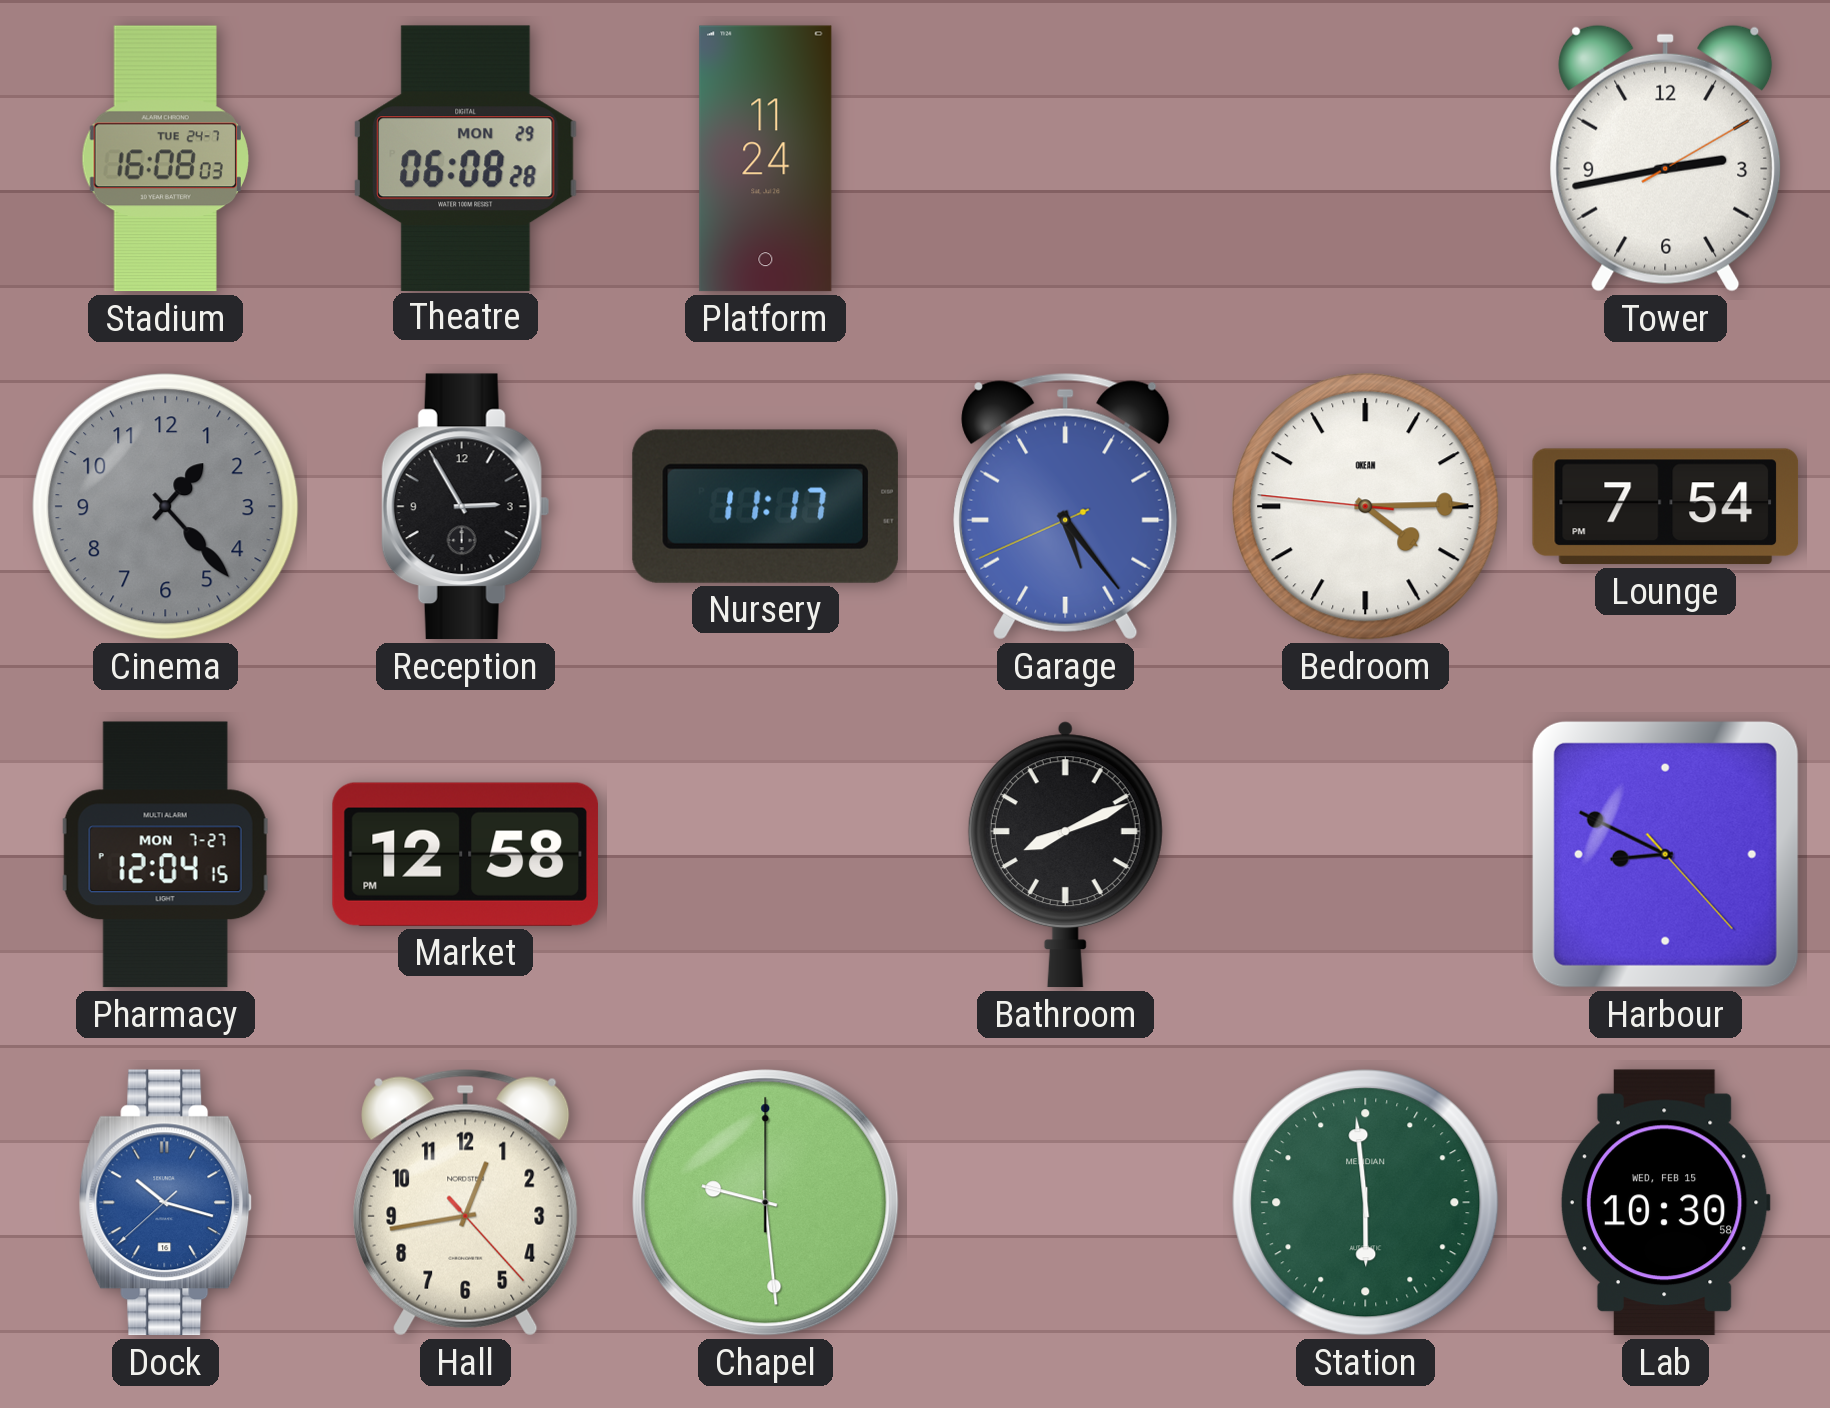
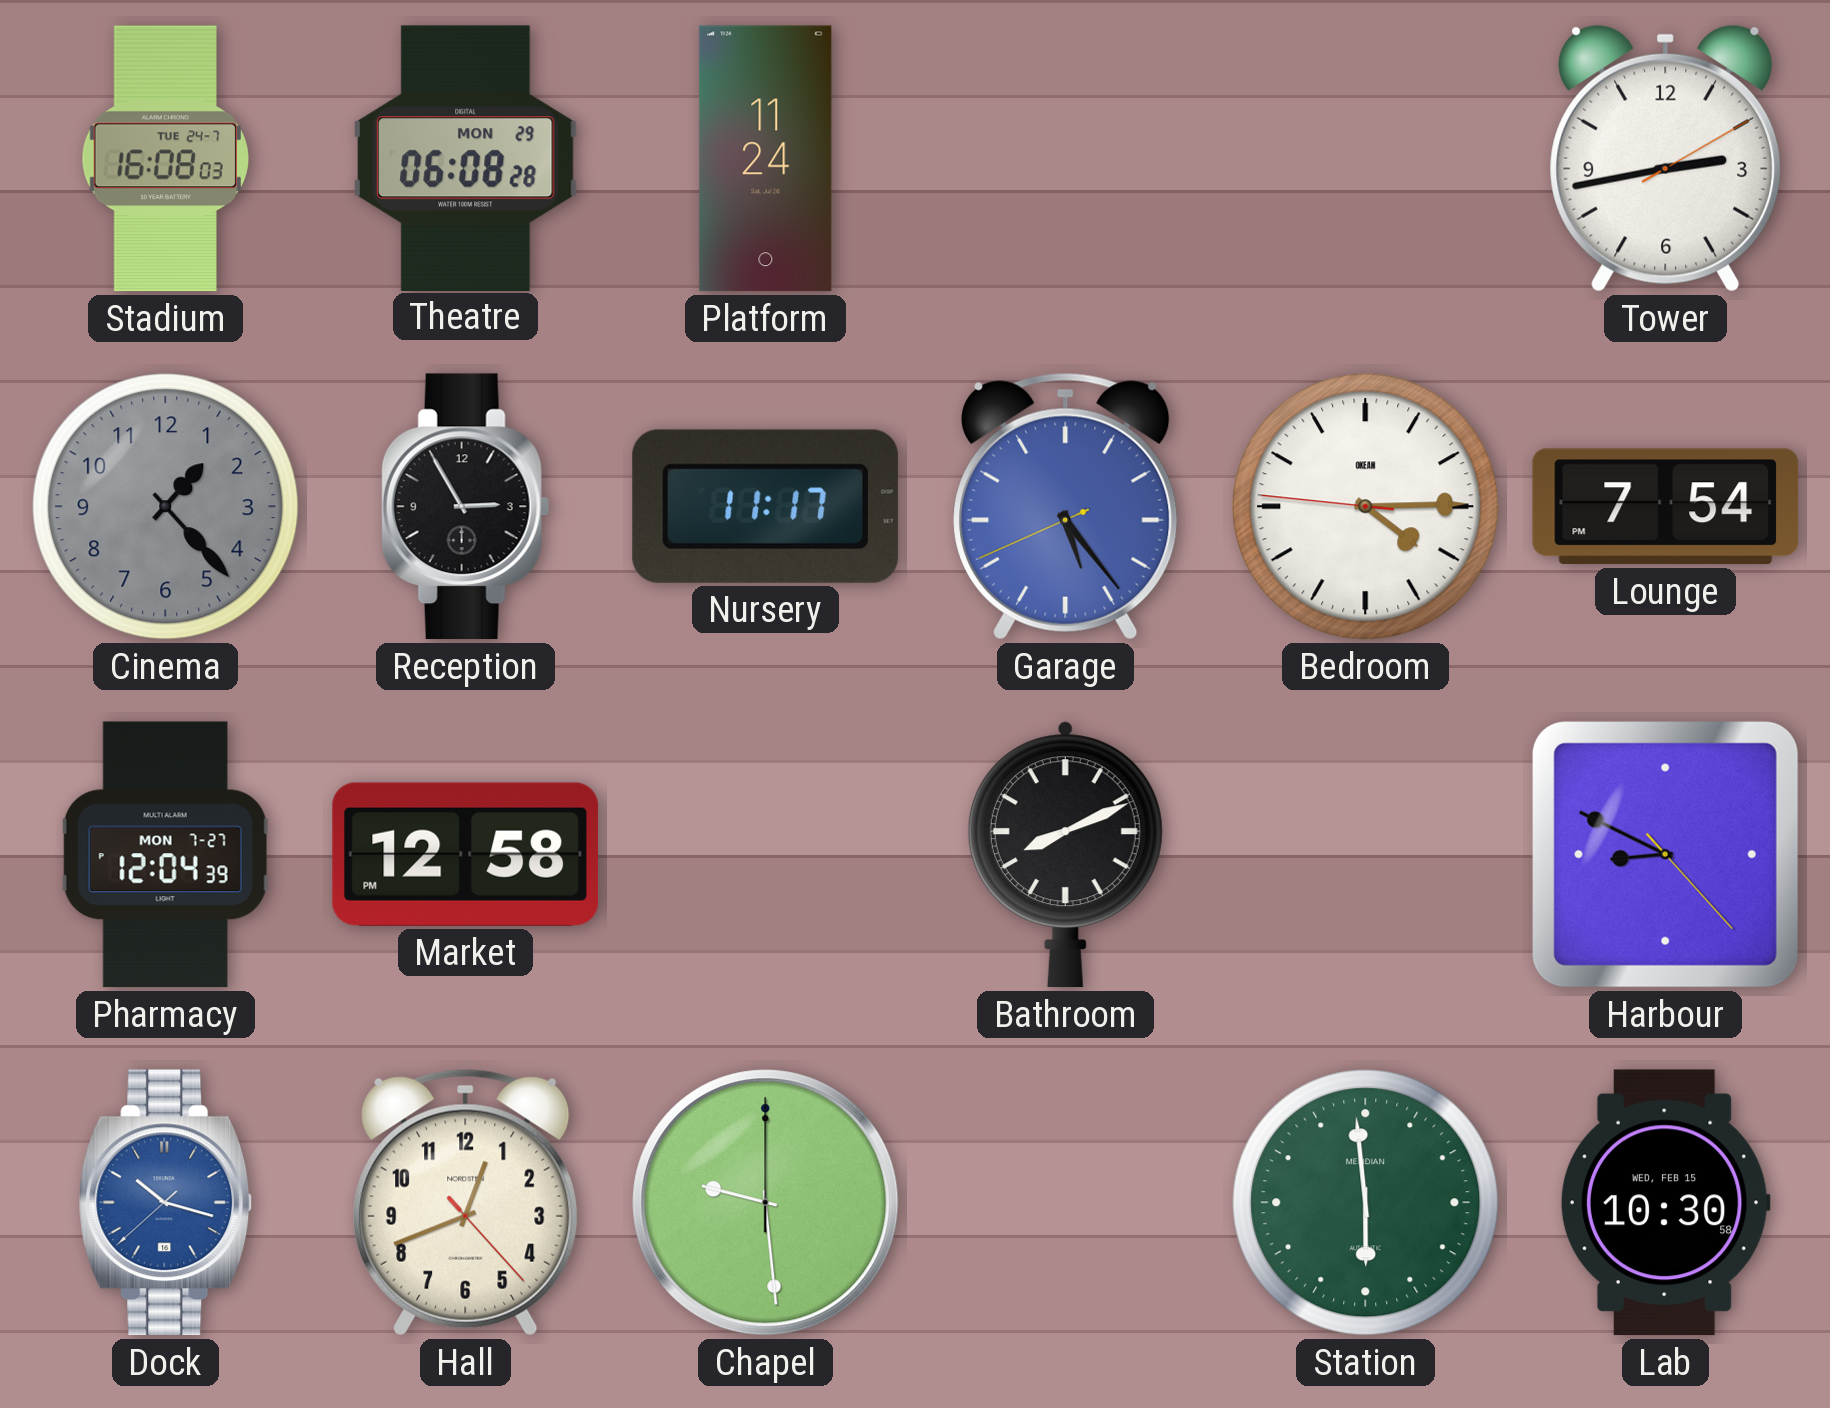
Pharmacy: 12:04:15 -> 12:04:39
Hall: 12:43 -> 12:41
